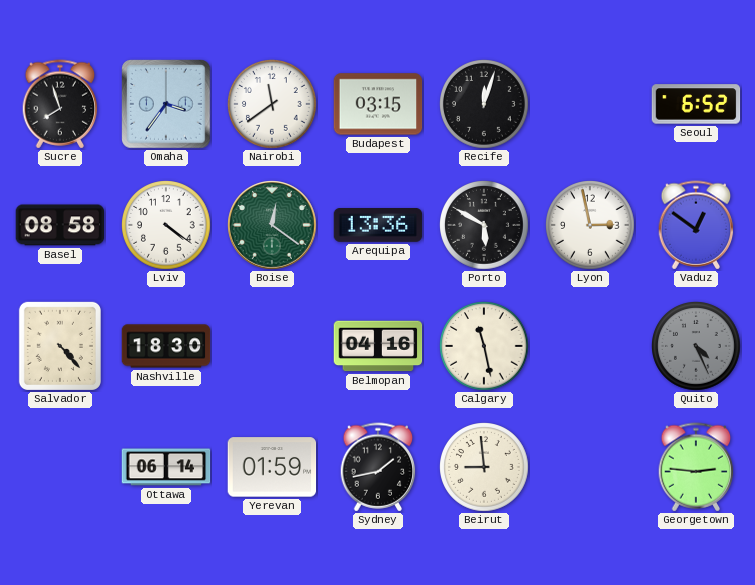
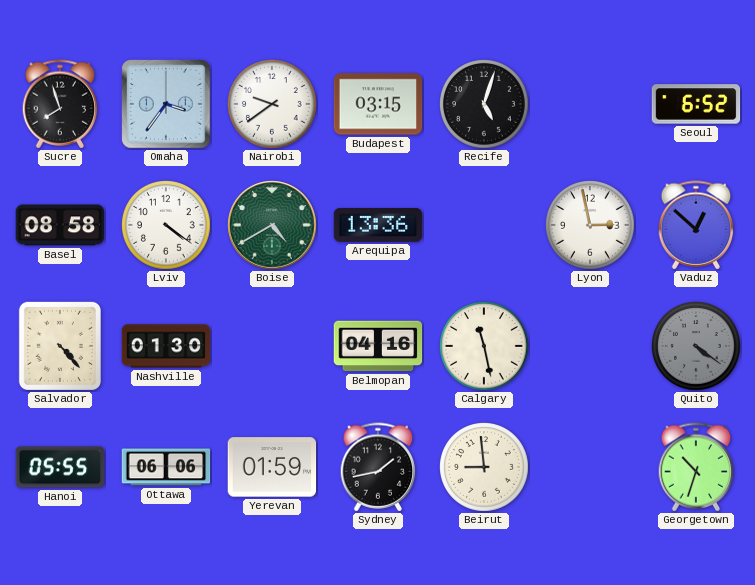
Nairobi: 11:39 -> 9:39
Recife: 12:03 -> 5:03
Boise: 12:21 -> 4:40
Porto: 5:50 -> none
Vaduz: 12:51 -> 12:52
Nashville: 18:30 -> 01:30
Quito: 4:26 -> 4:21
Hanoi: none -> 05:55
Ottawa: 06:14 -> 06:06
Georgetown: 2:46 -> 10:33
